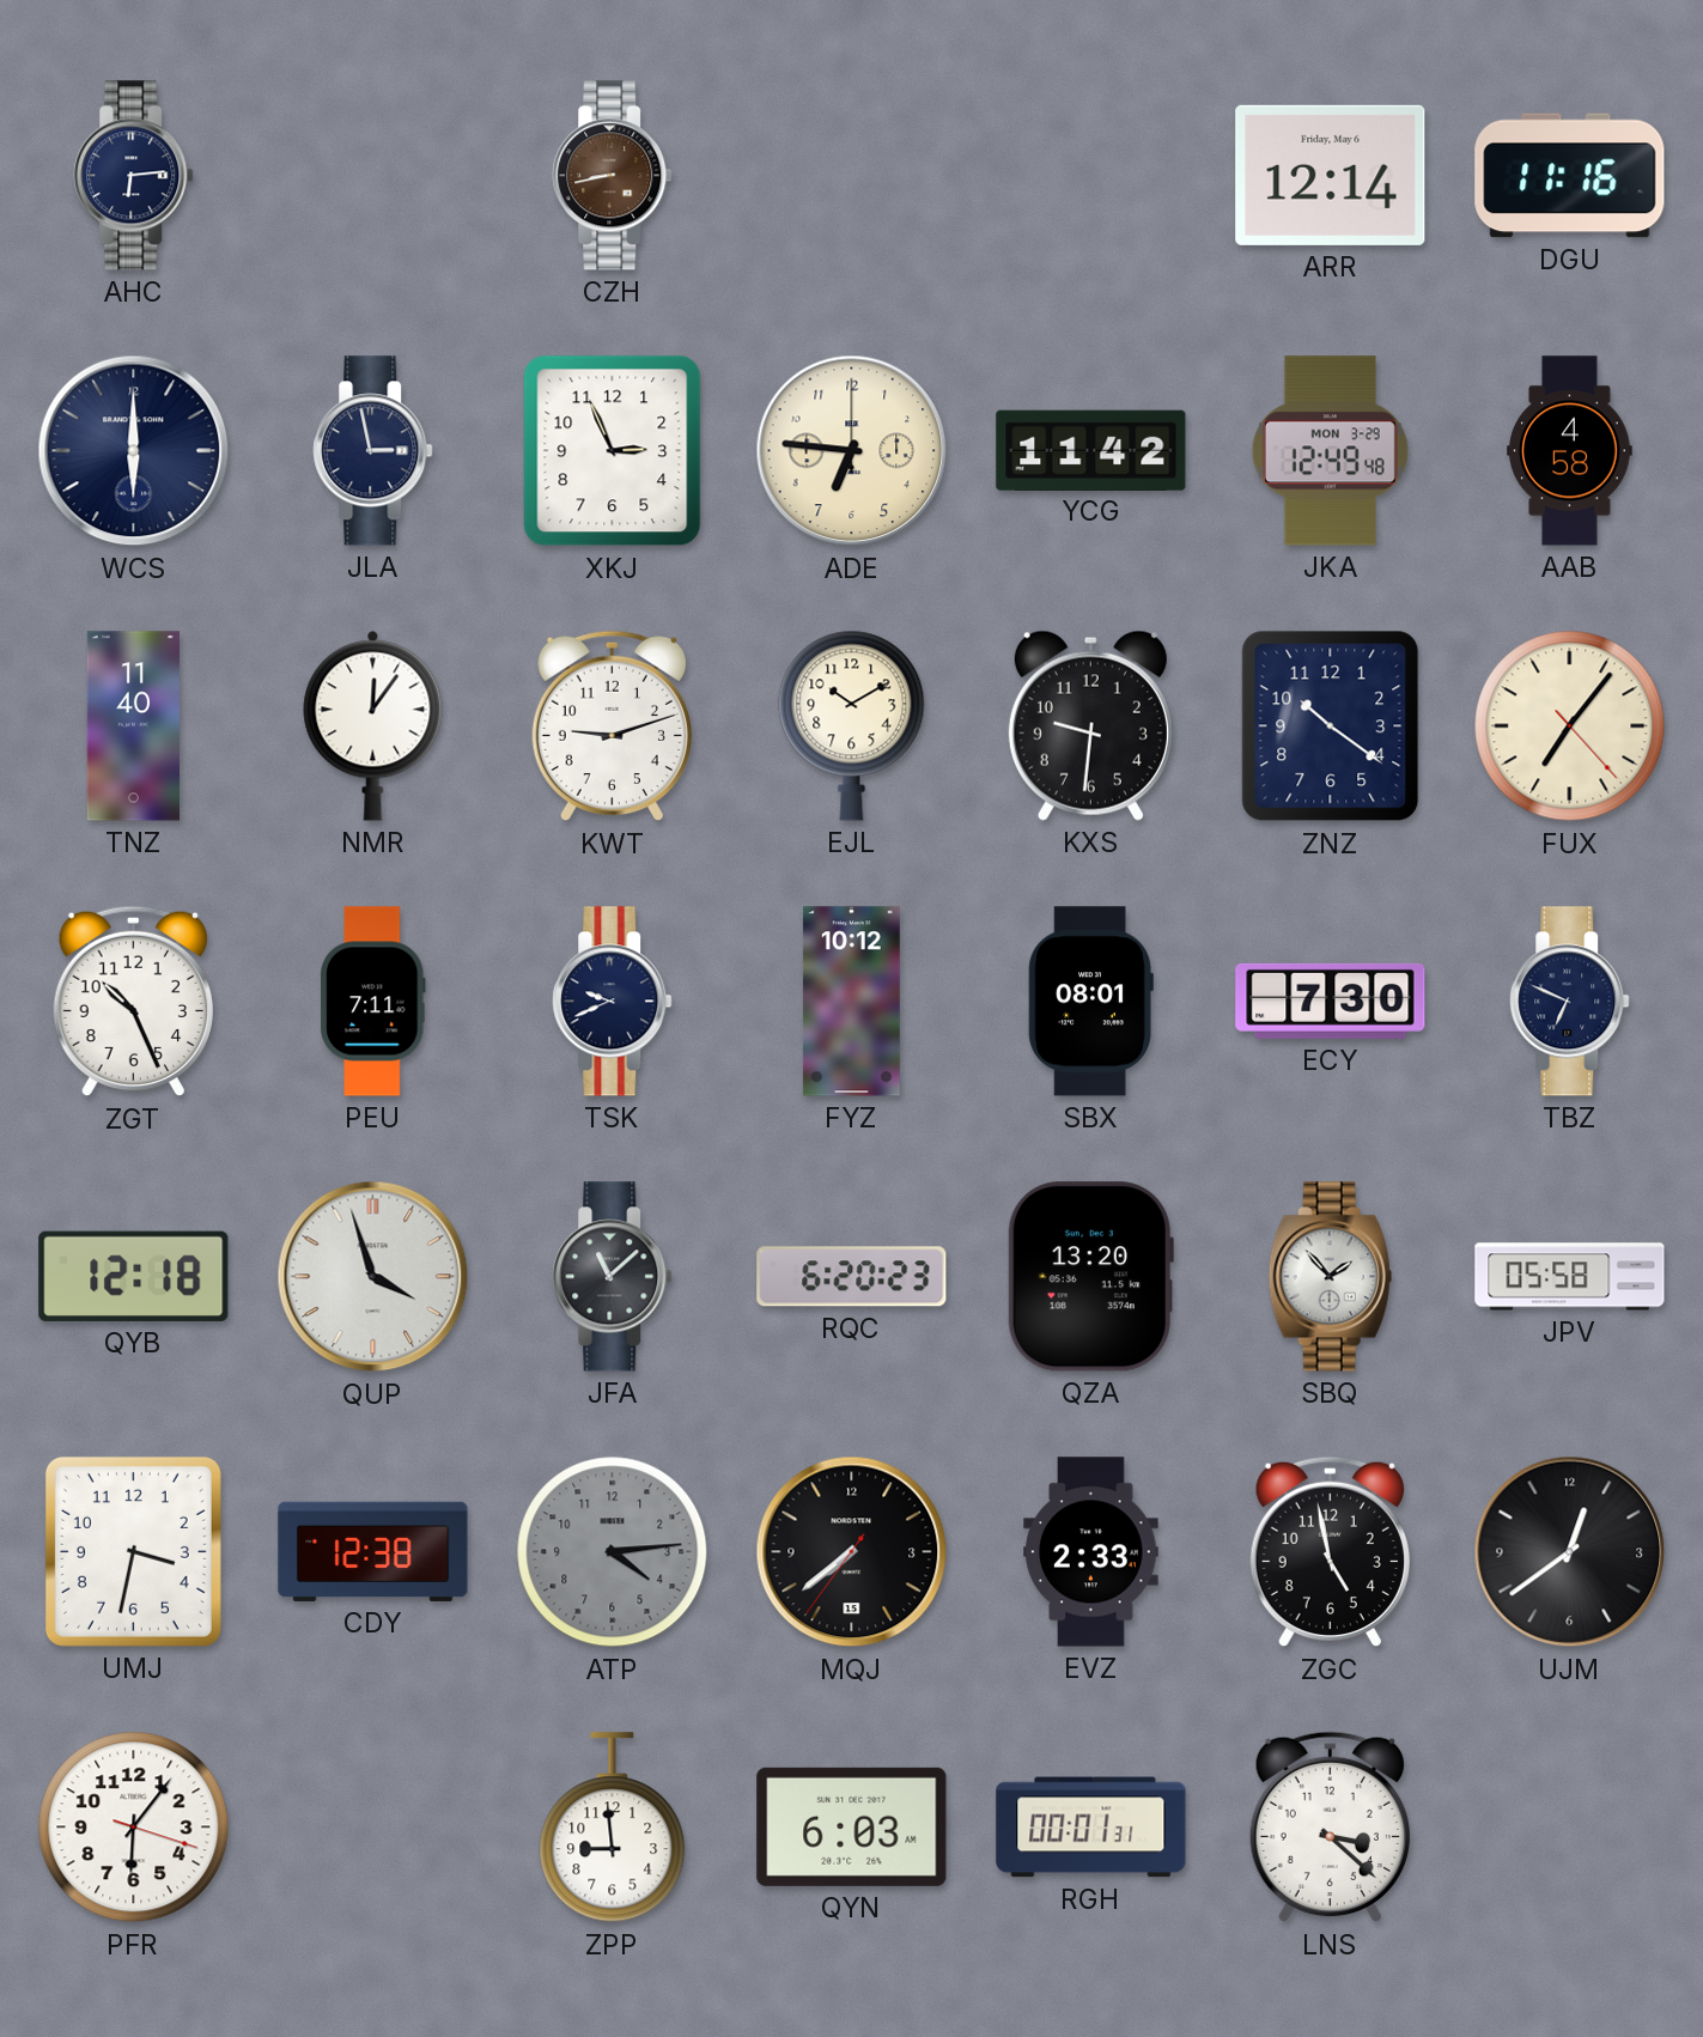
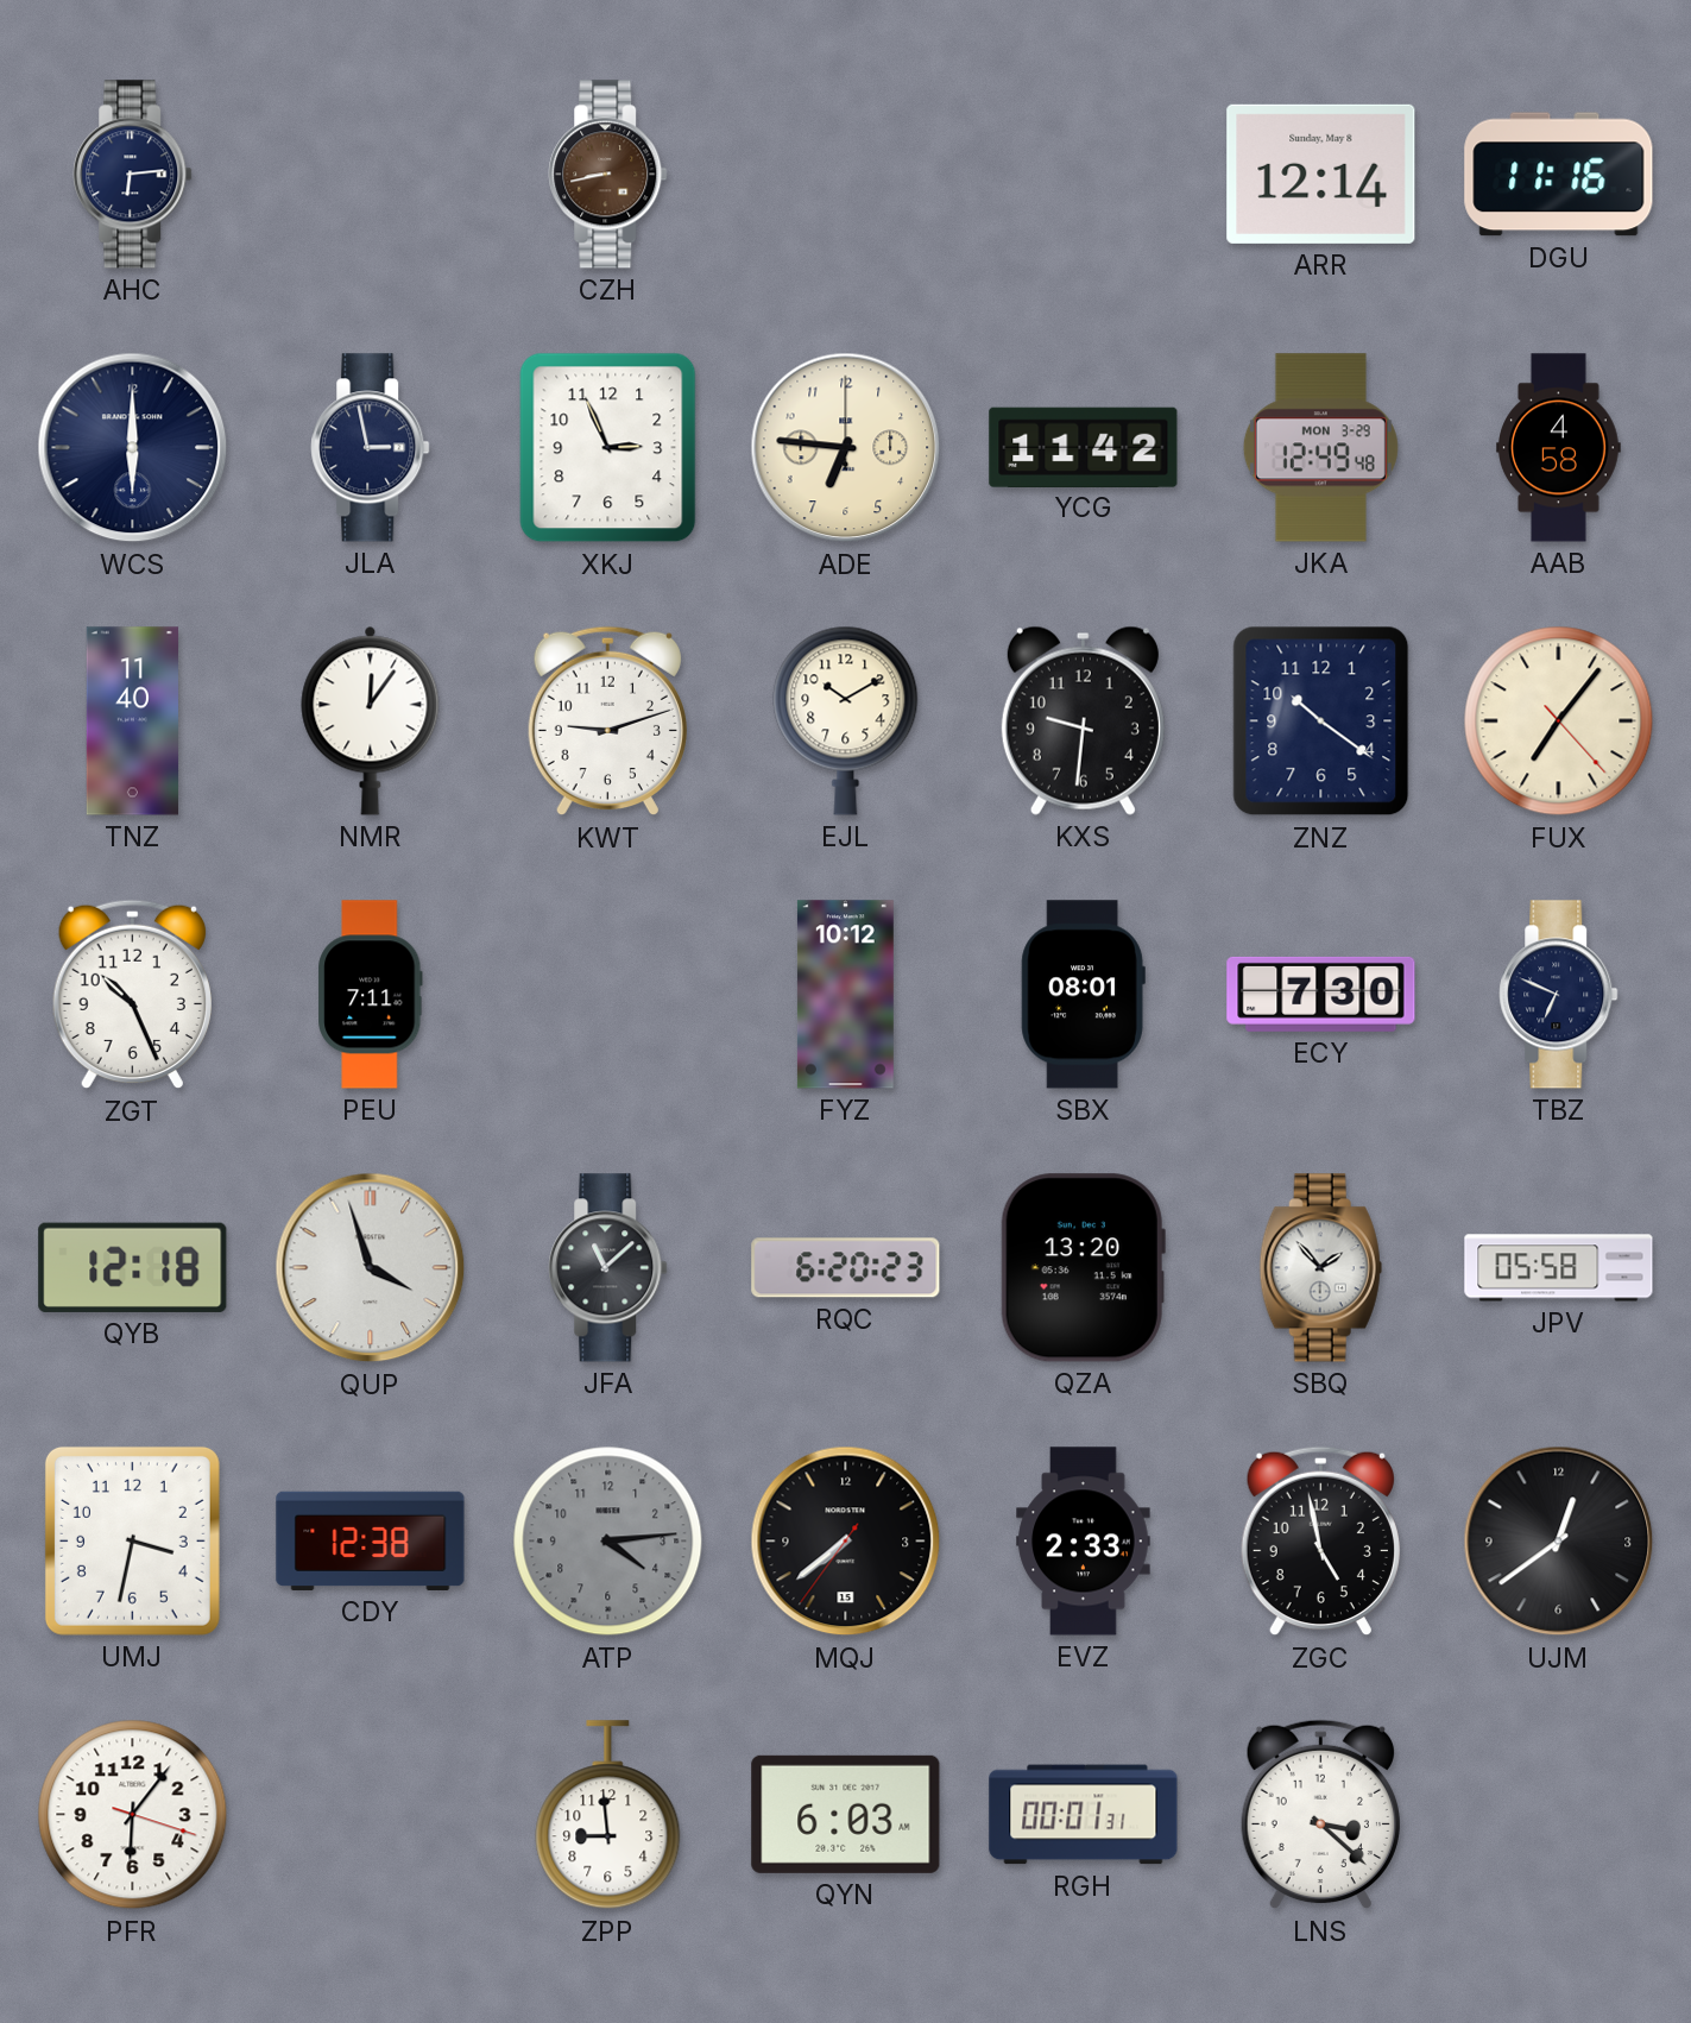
ARR date: Friday, May 6 -> Sunday, May 8
TSK: 9:41 -> none
